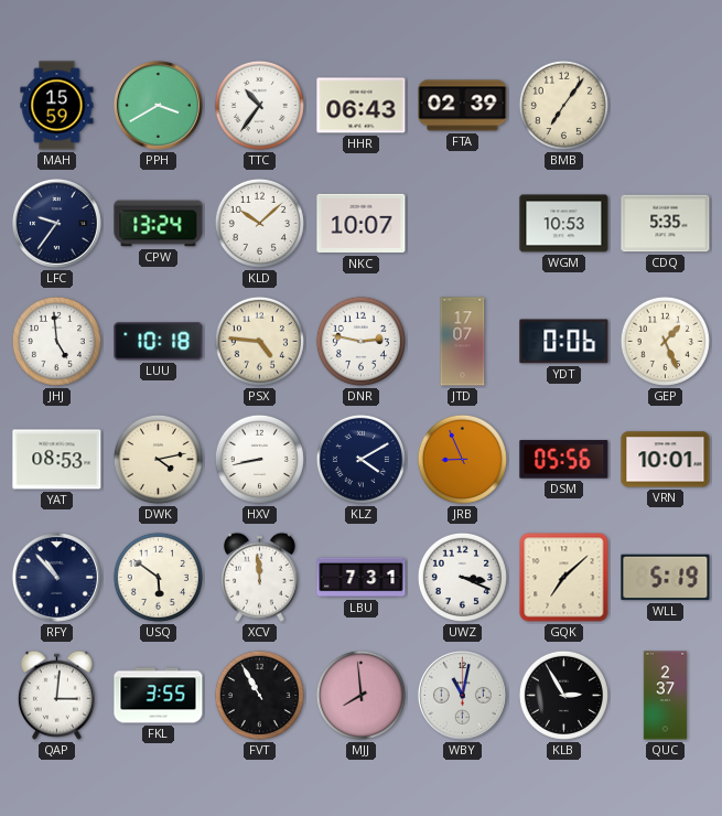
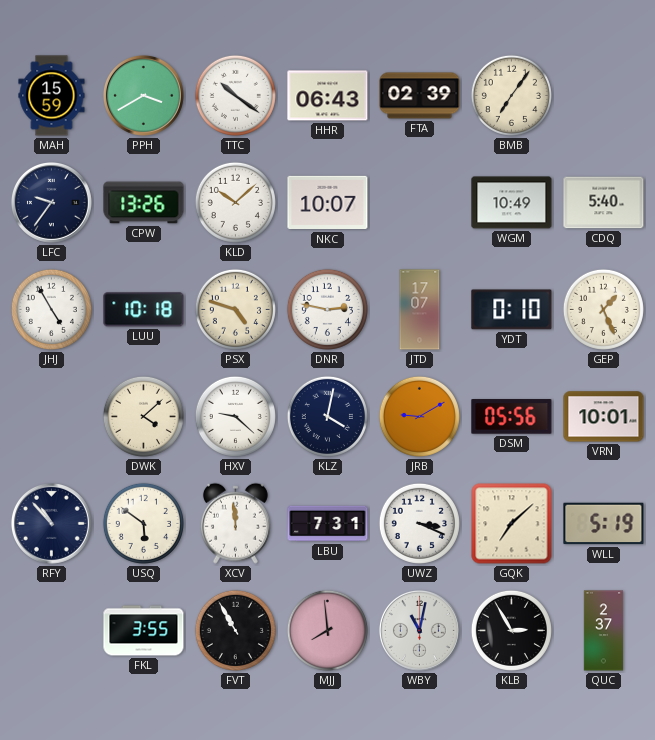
TTC: 10:36 -> 10:21
CPW: 13:24 -> 13:26
WGM: 10:53 -> 10:49
CDQ: 5:35 -> 5:40
JHJ: 4:59 -> 4:55
PSX: 4:46 -> 4:48
YDT: 0:06 -> 0:10
YAT: 08:53 -> none
DWK: 4:13 -> 4:08
HXV: 8:43 -> 9:22
KLZ: 4:10 -> 4:02
JRB: 8:56 -> 9:10
QAP: 3:01 -> none
